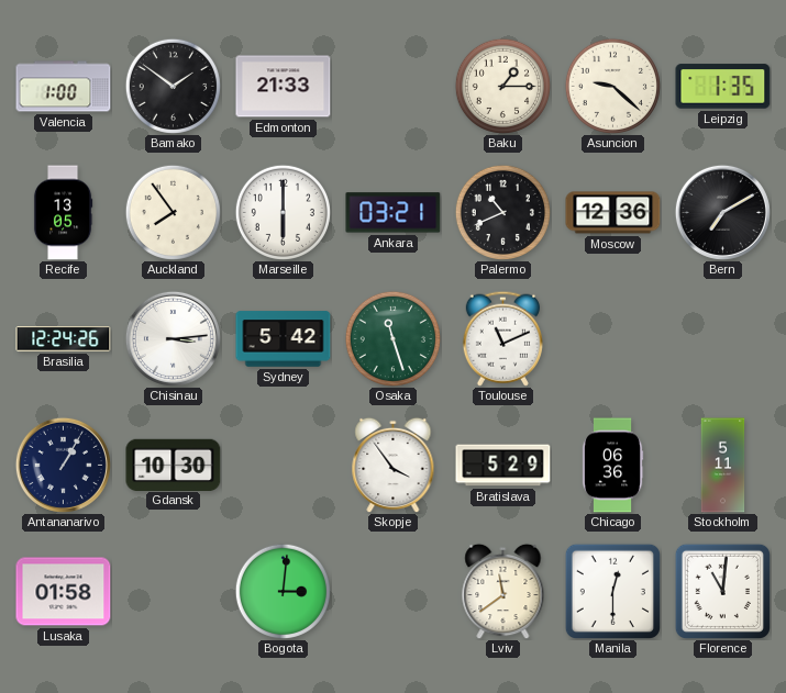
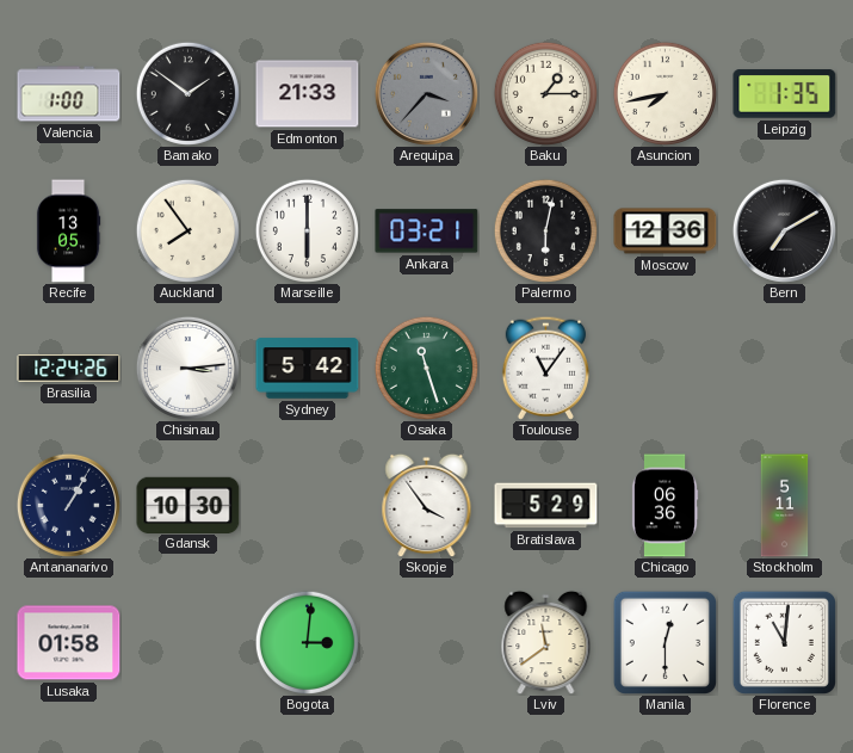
Arequipa: none -> 3:37
Asuncion: 9:22 -> 7:43
Palermo: 10:41 -> 6:02
Toulouse: 11:11 -> 11:06
